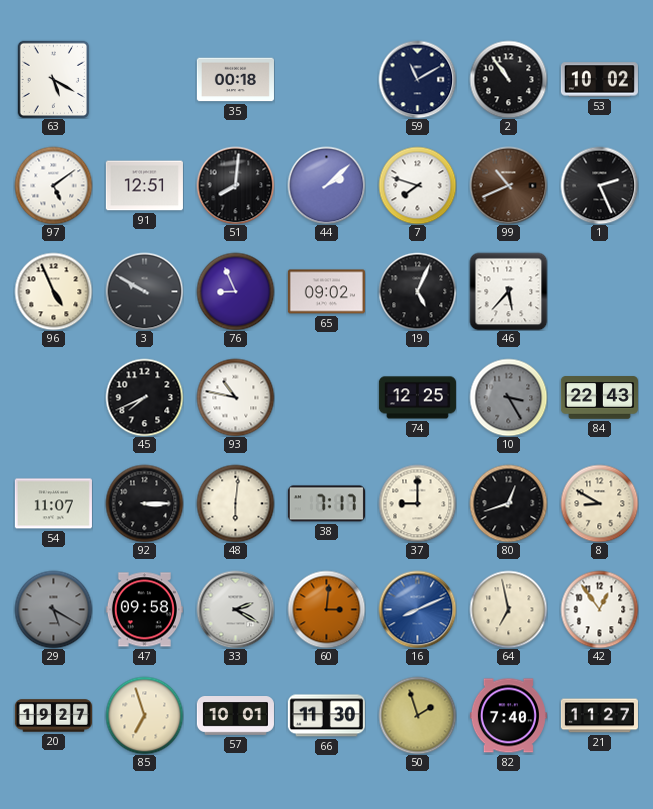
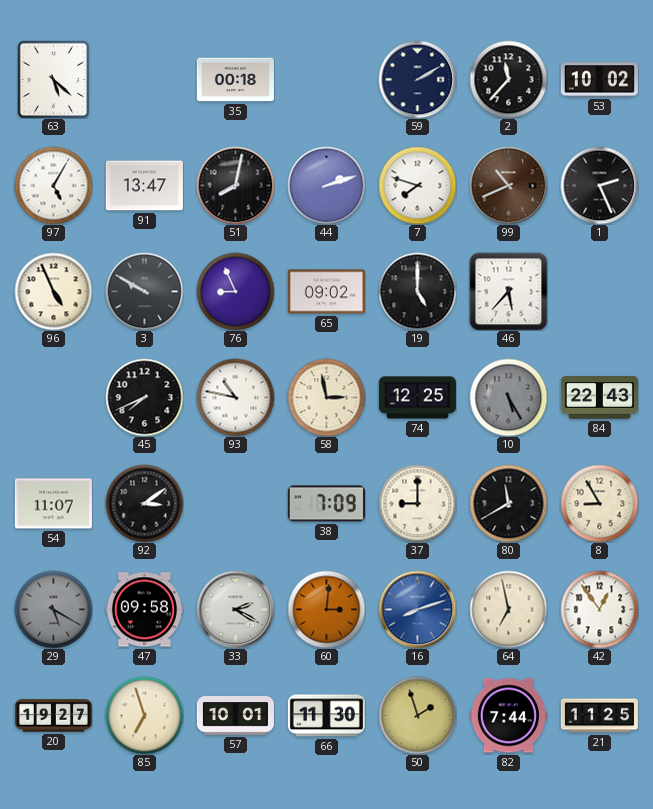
63: 5:20 -> 5:22
59: 11:10 -> 2:10
2: 10:54 -> 11:37
97: 5:09 -> 5:05
91: 12:51 -> 13:47
51: 8:01 -> 8:02
44: 2:08 -> 2:12
19: 5:04 -> 5:00
58: none -> 2:58
10: 3:25 -> 5:25
92: 3:15 -> 3:09
48: 6:01 -> none
38: 7:17 -> 7:09
80: 12:42 -> 11:40
8: 8:50 -> 8:55
16: 8:11 -> 8:12
82: 7:40 -> 7:44
21: 11:27 -> 11:25
